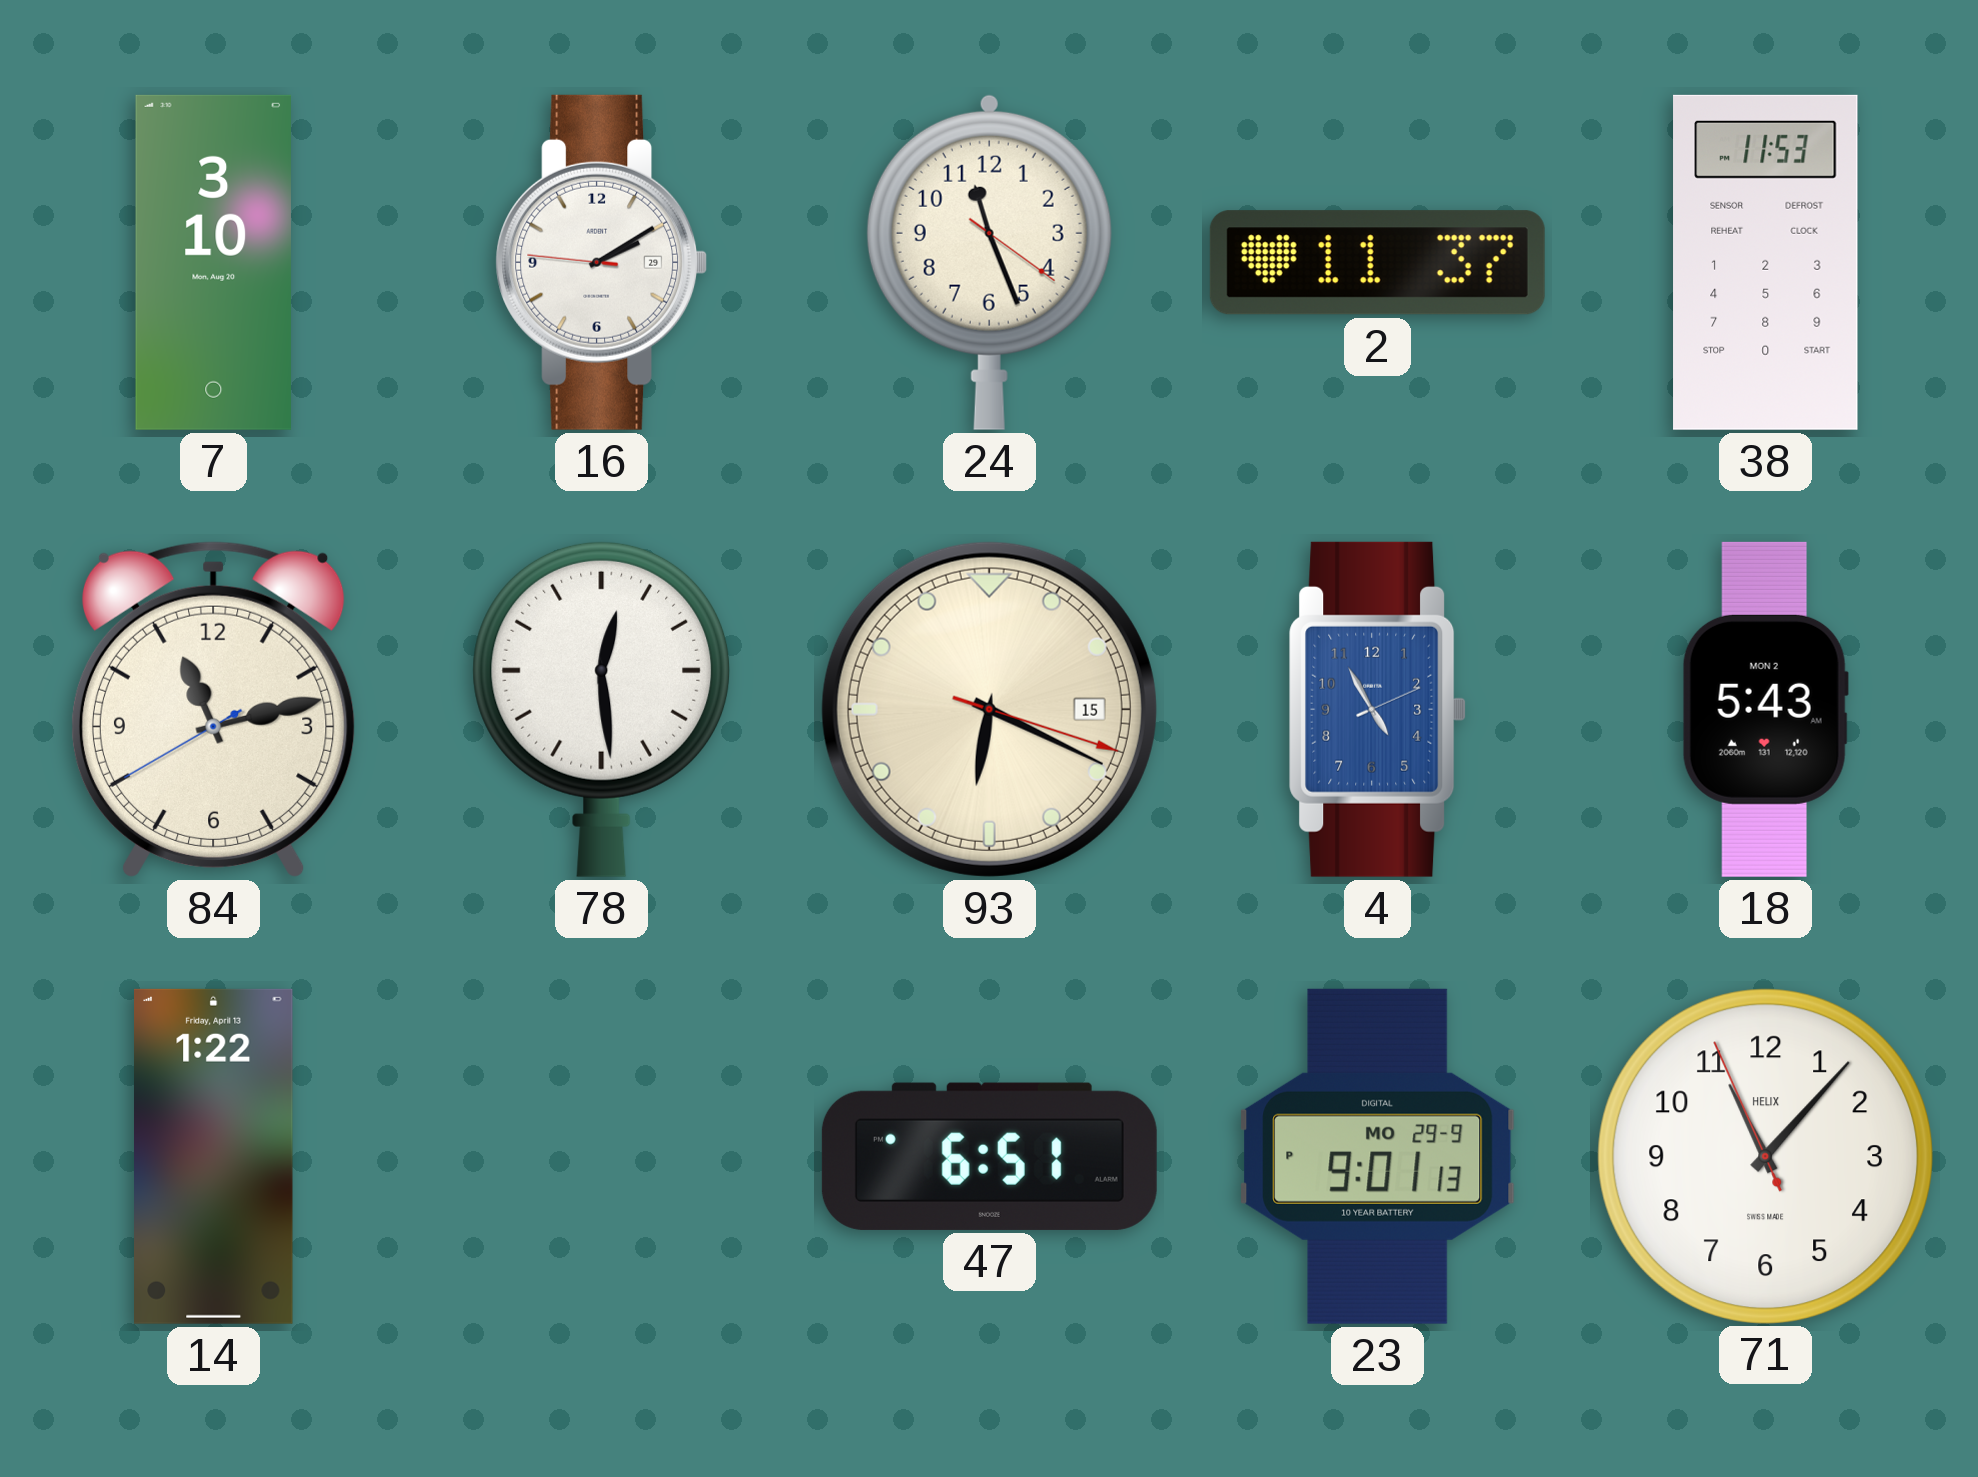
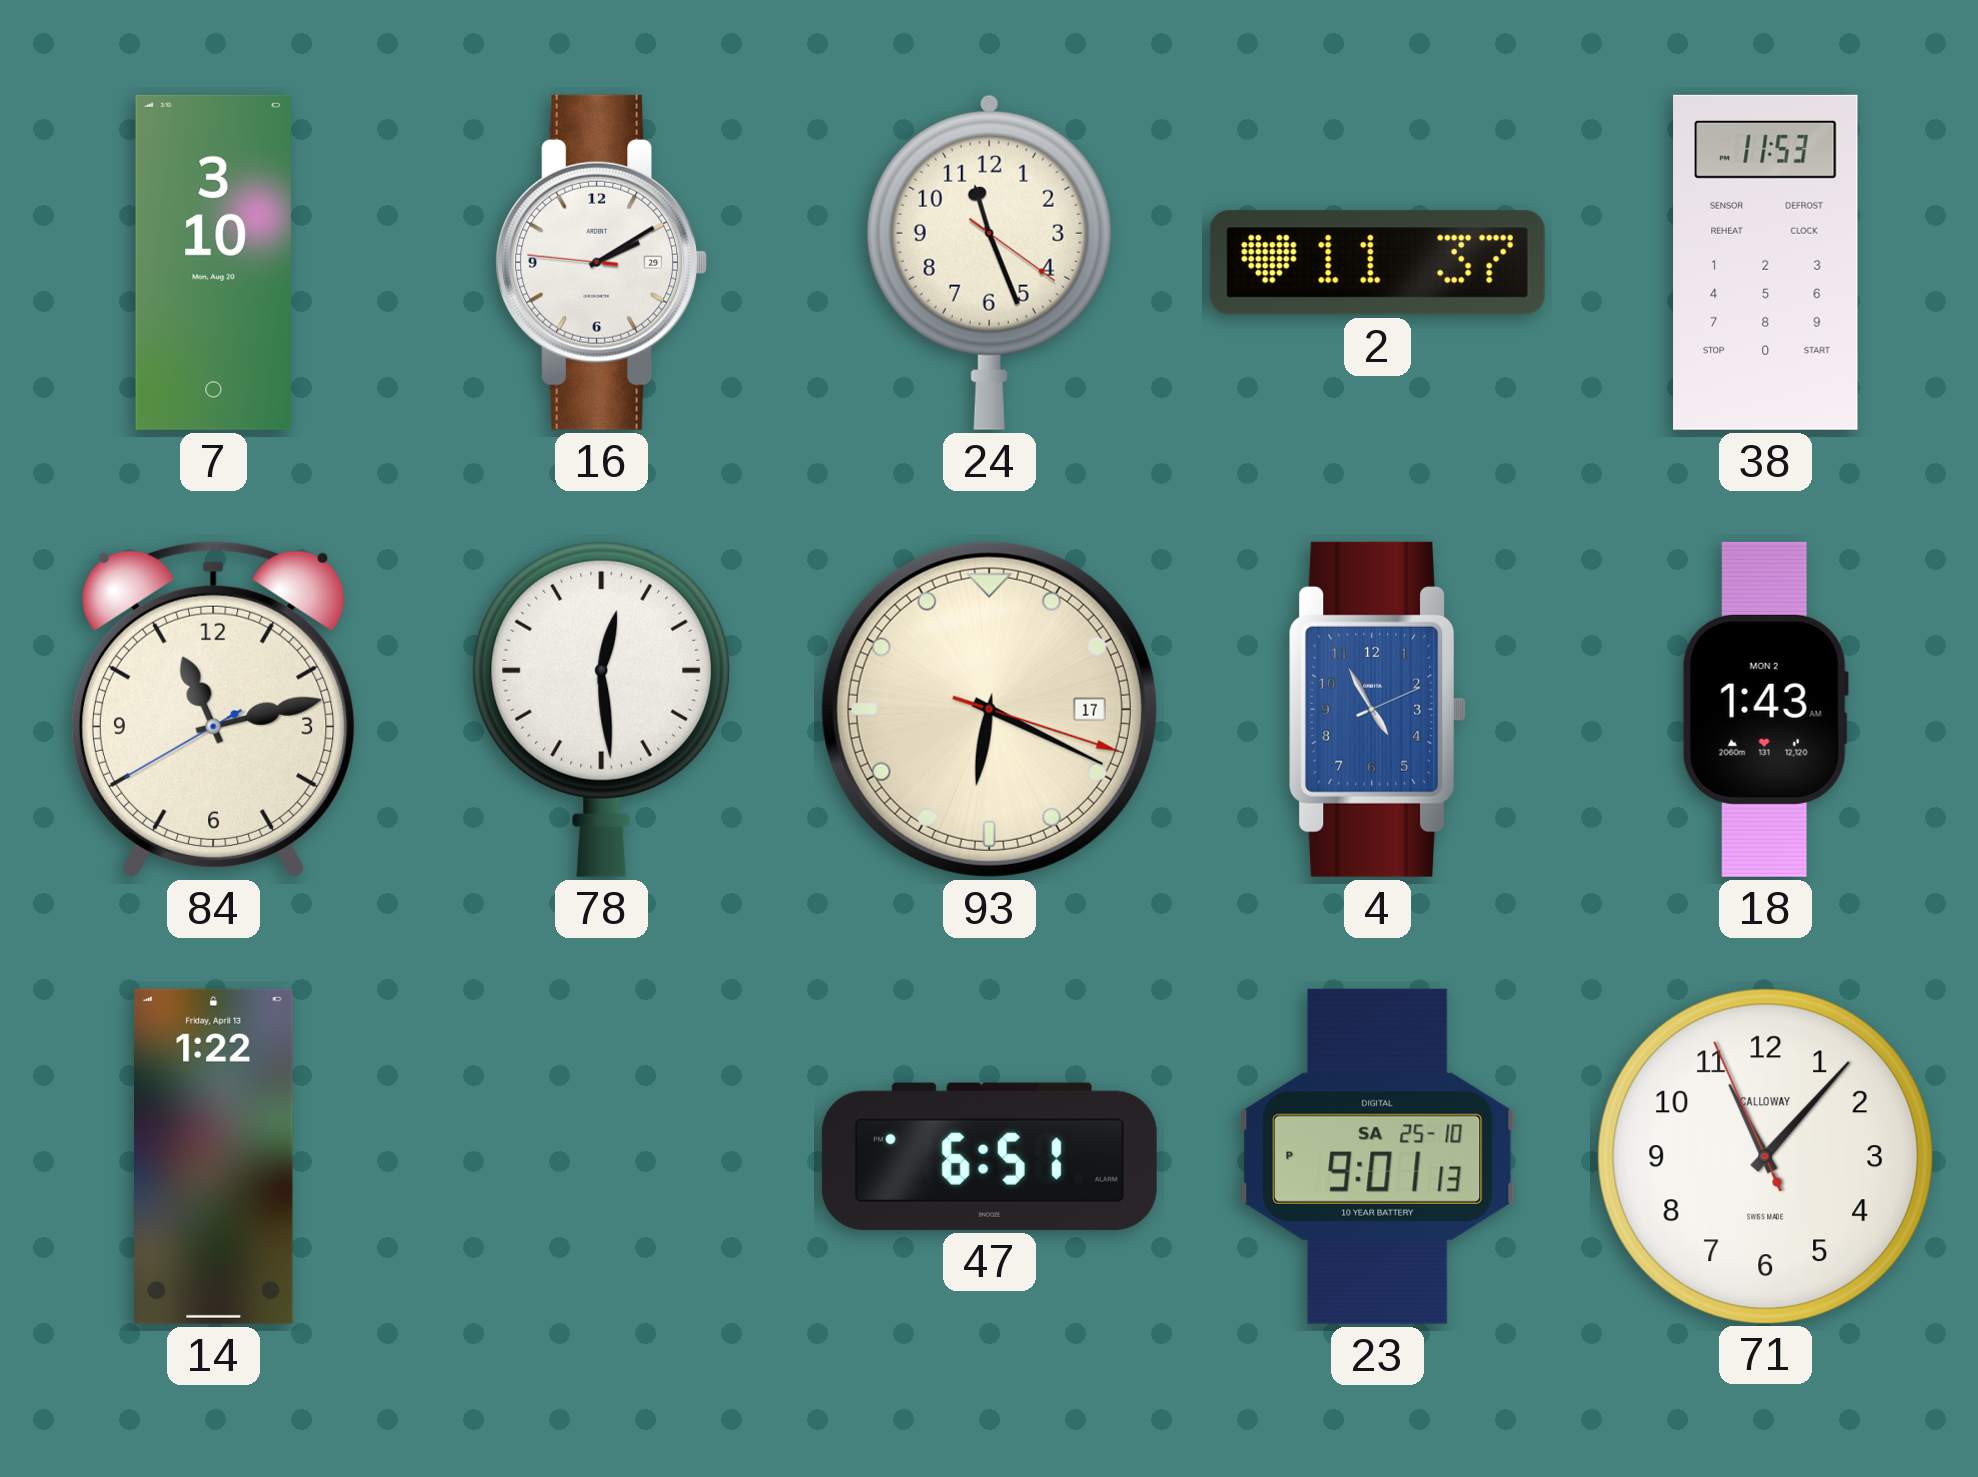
93 date: 15 -> 17
18: 5:43 -> 1:43
23 date: MO 29-9 -> SA 25-10
71 brand: HELIX -> CALLOWAY
